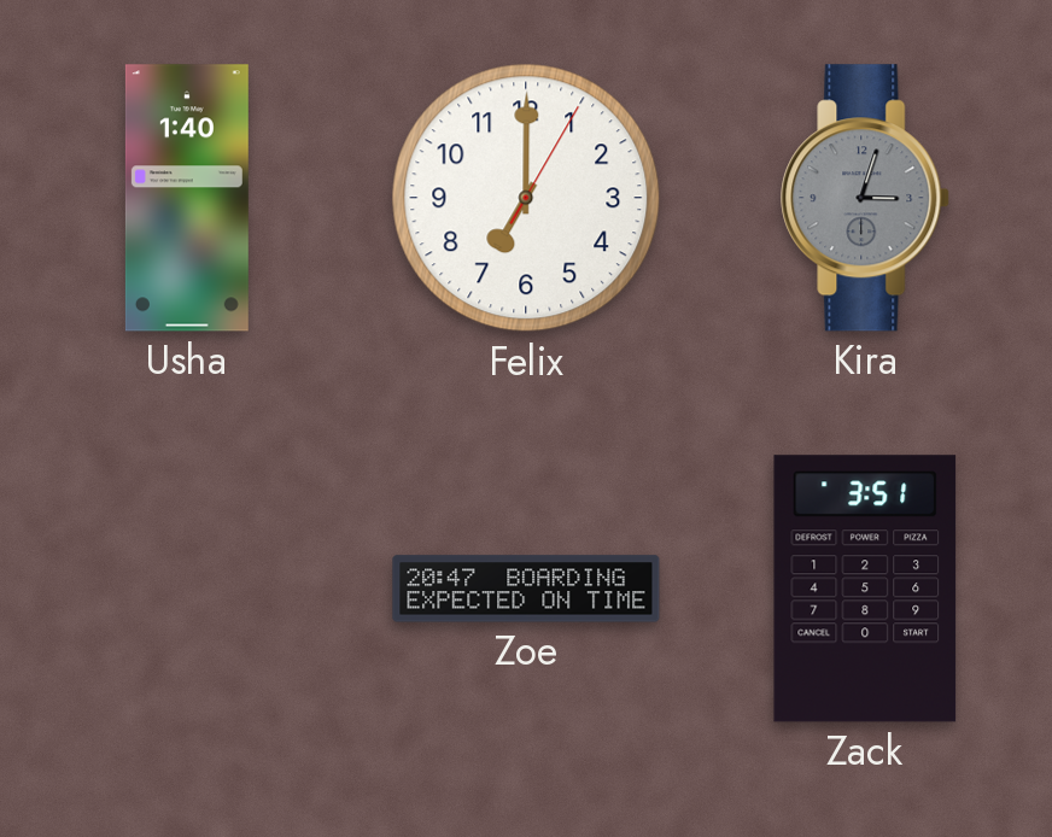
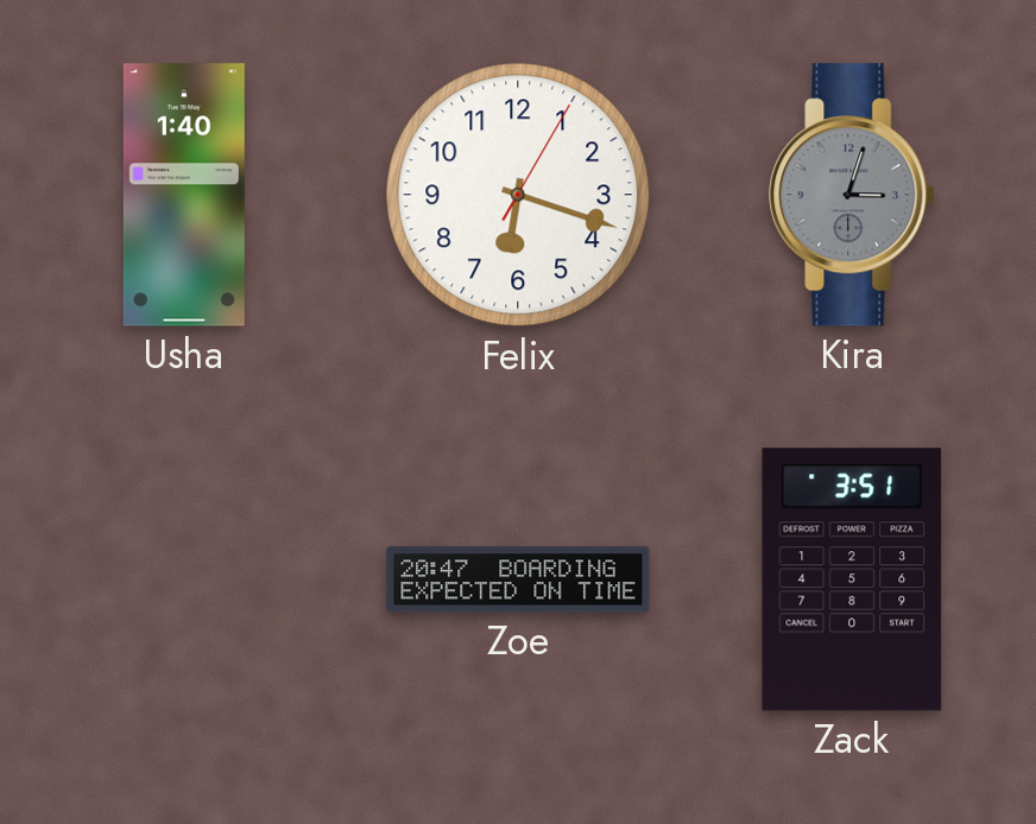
Felix: 7:00 -> 6:18
